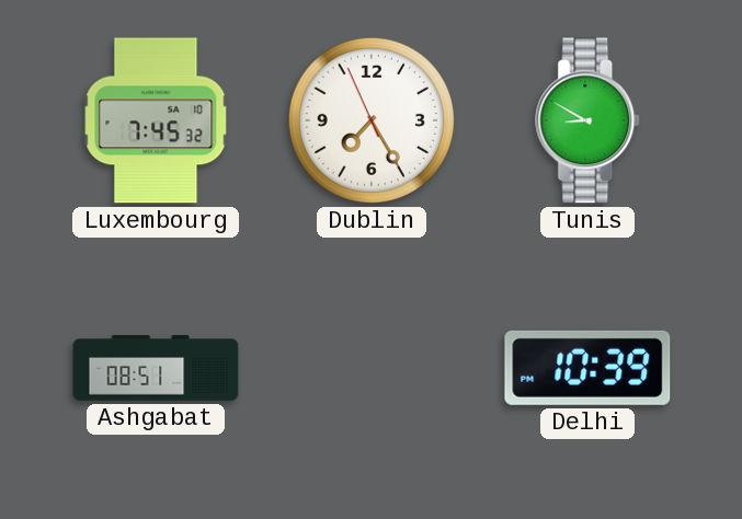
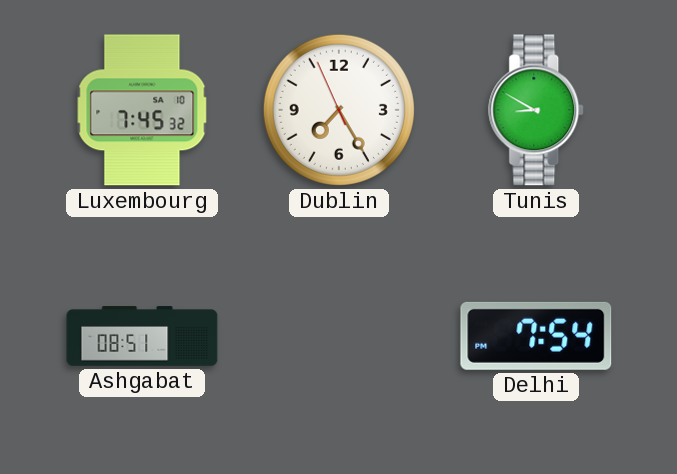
Delhi: 10:39 -> 7:54
